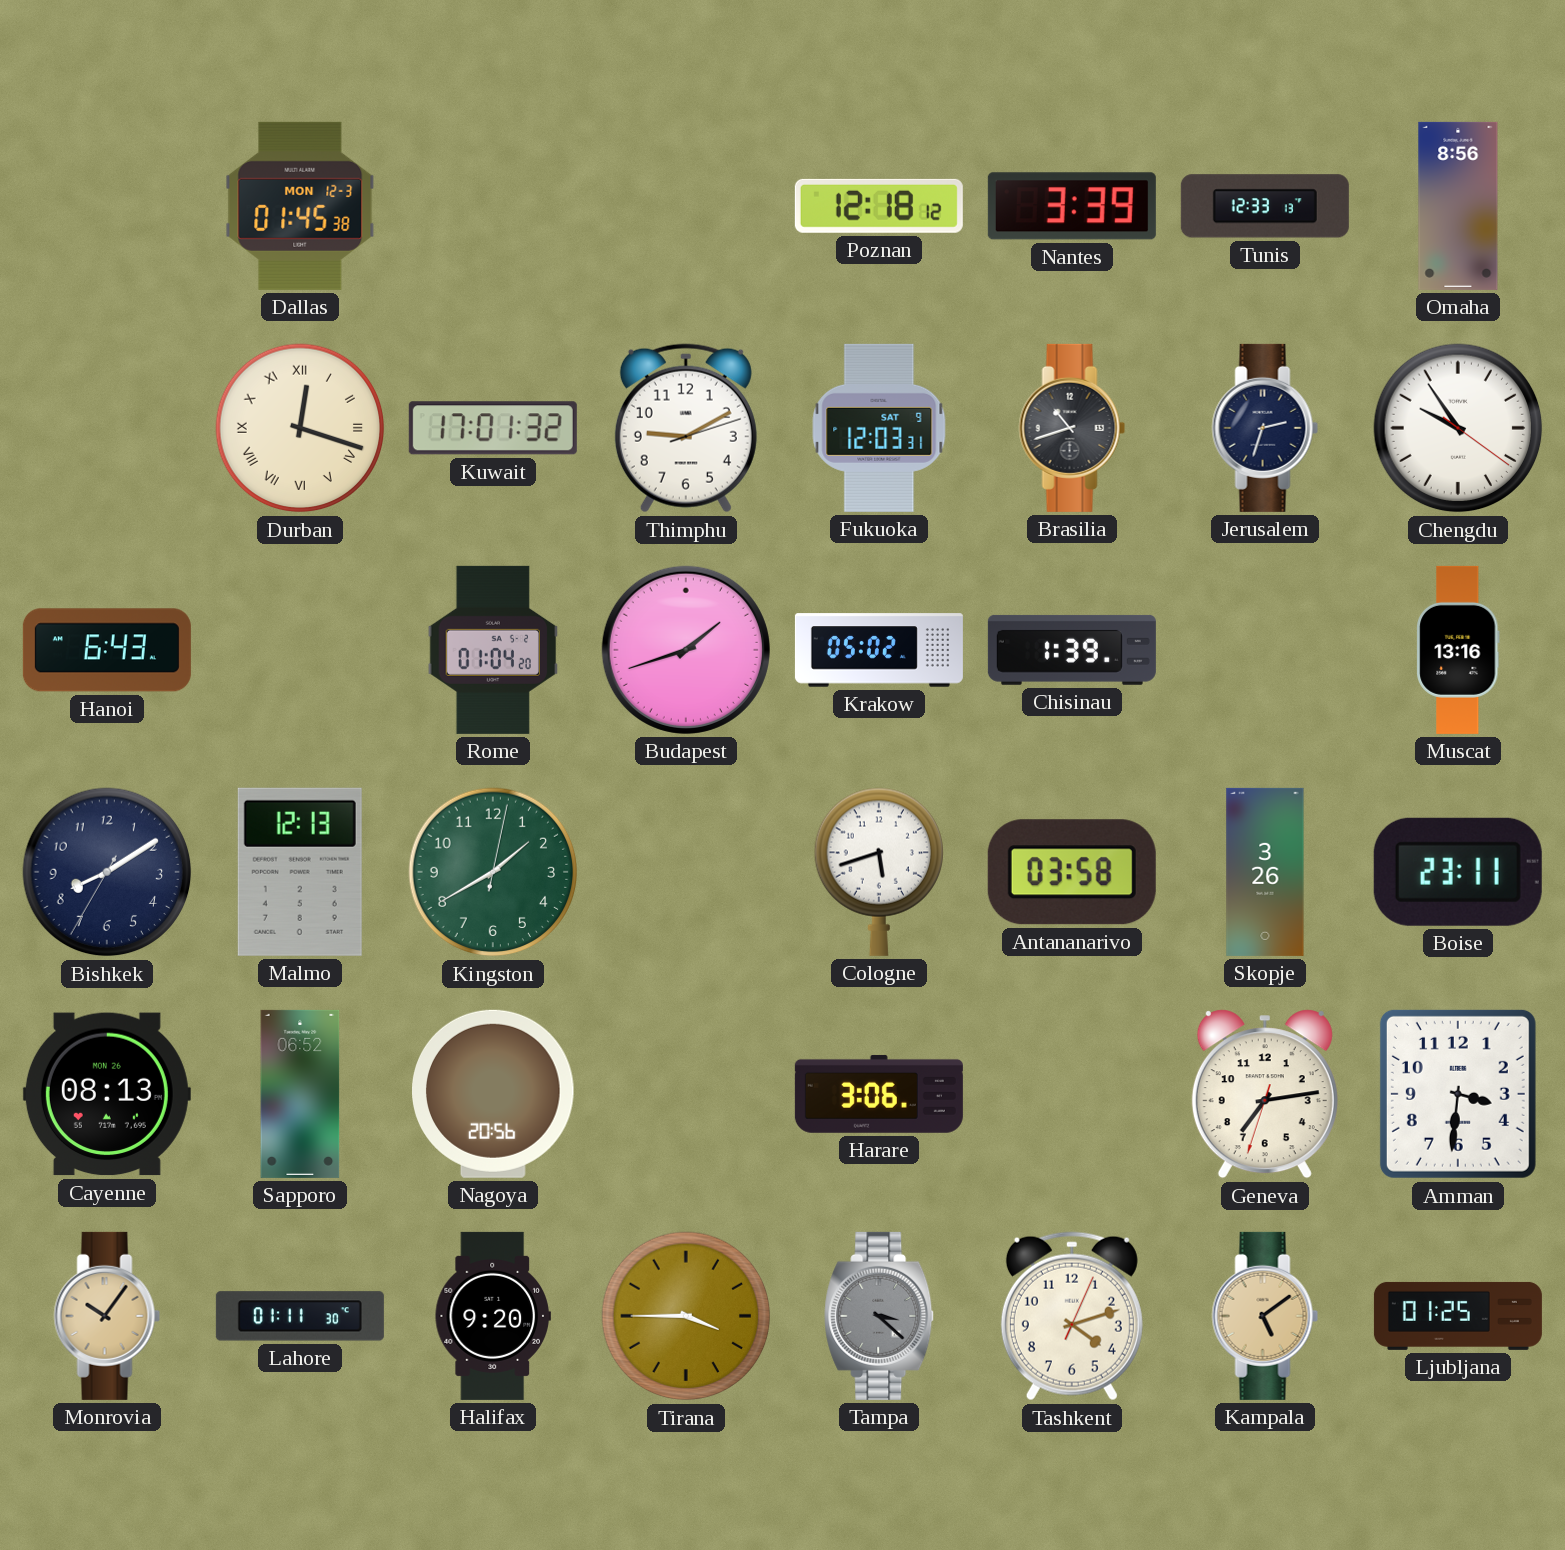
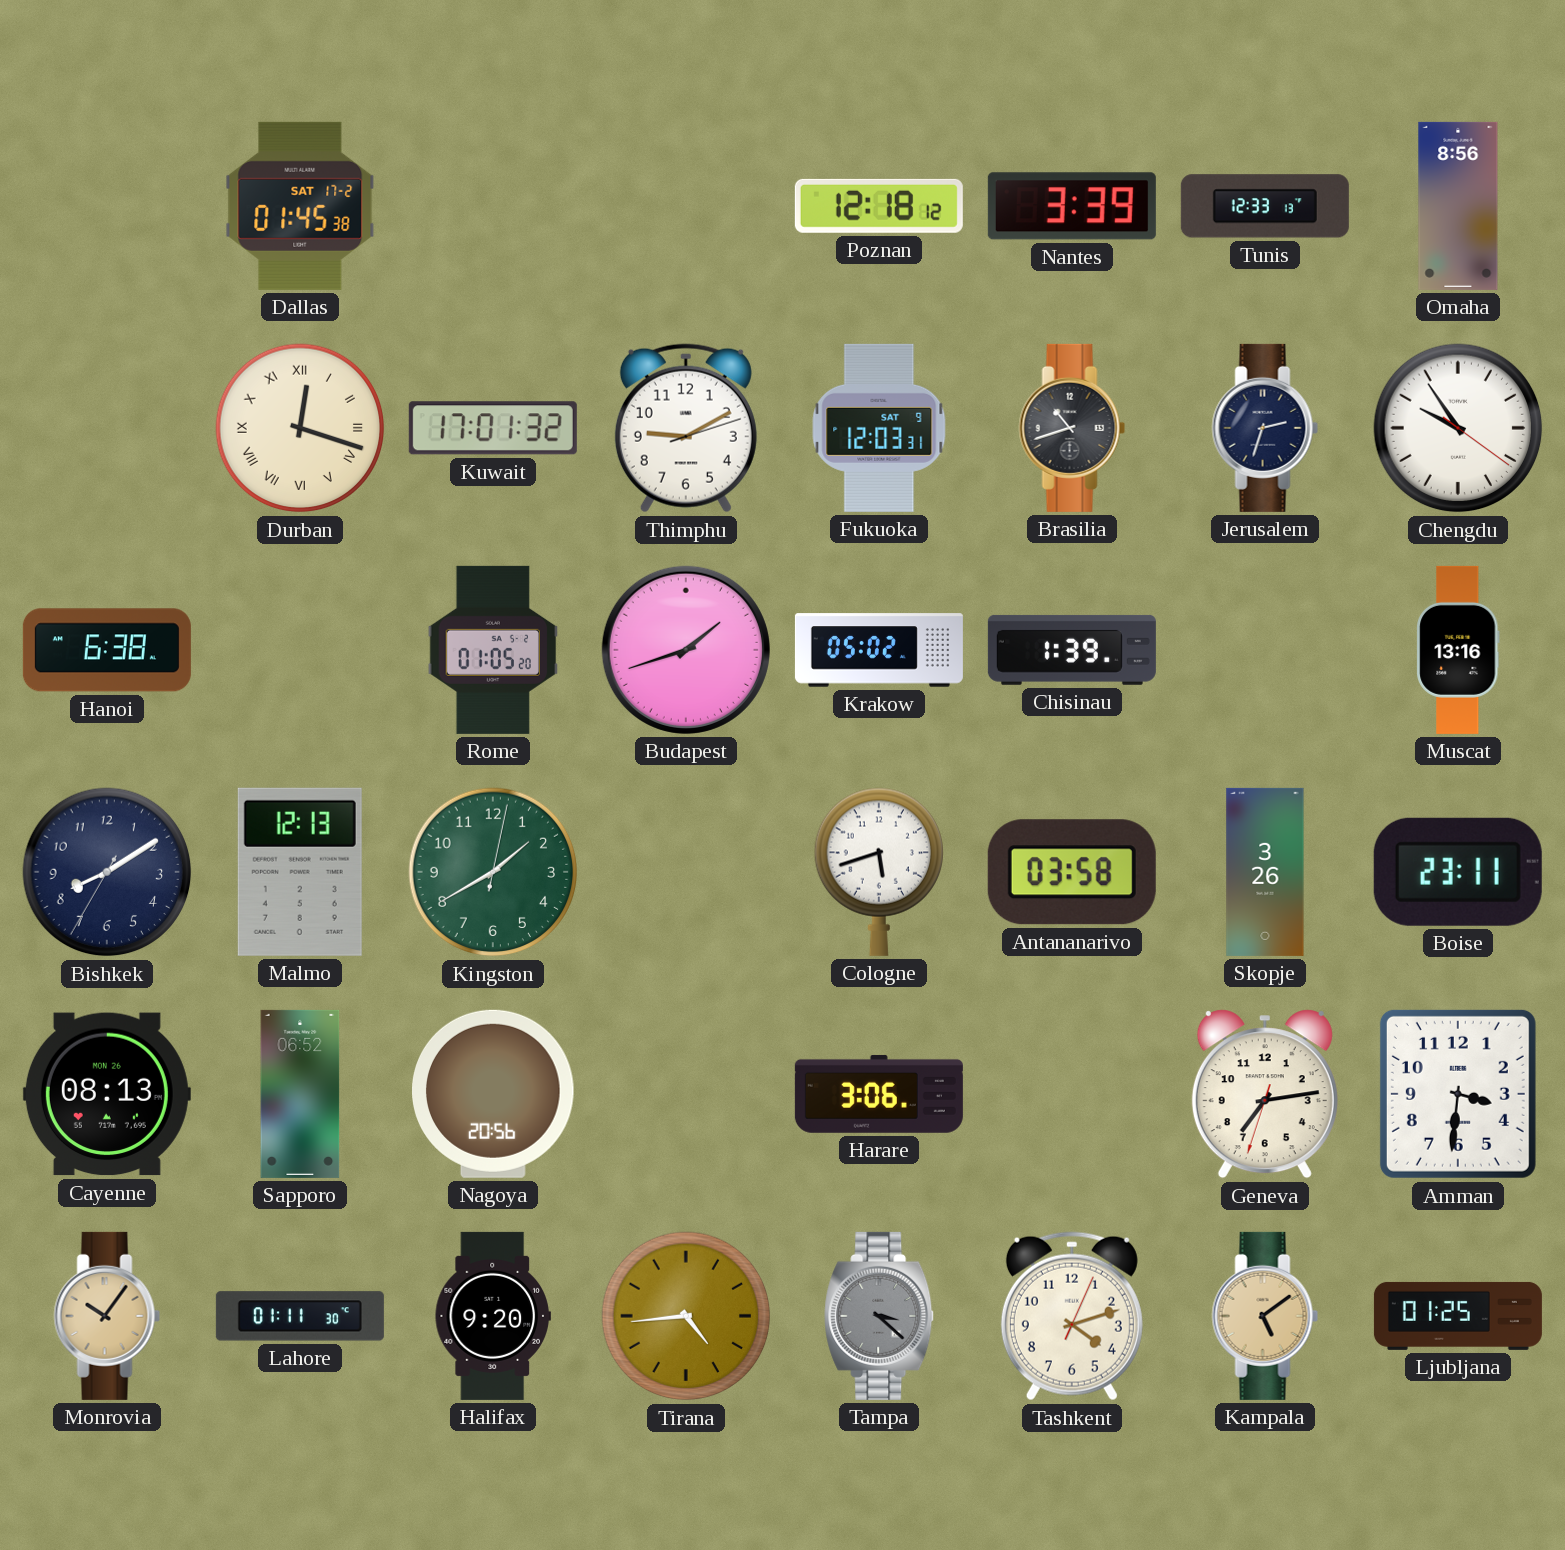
Dallas date: MON 12-3 -> SAT 17-2
Hanoi: 6:43 -> 6:38
Rome: 01:04 -> 01:05
Tirana: 3:45 -> 4:44
